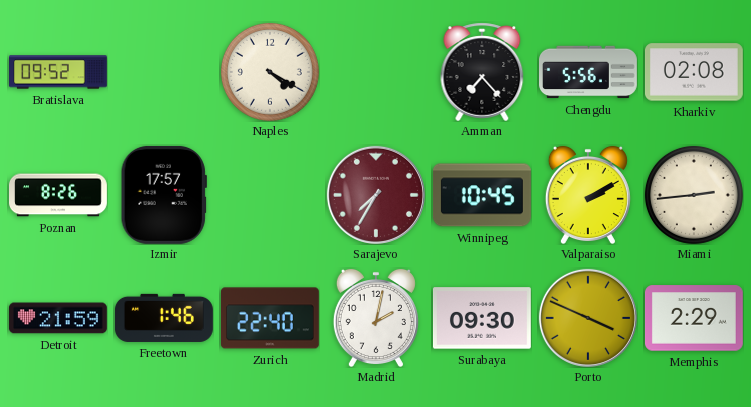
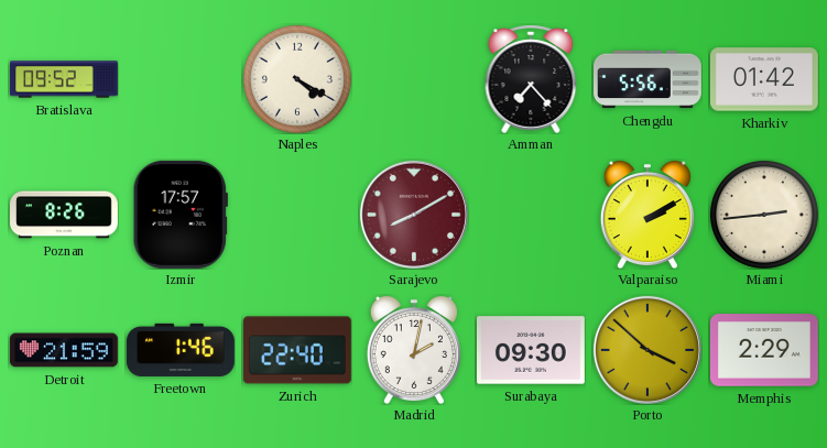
Kharkiv: 02:08 -> 01:42
Sarajevo: 7:35 -> 8:10
Winnipeg: 10:45 -> none
Porto: 3:49 -> 3:52
